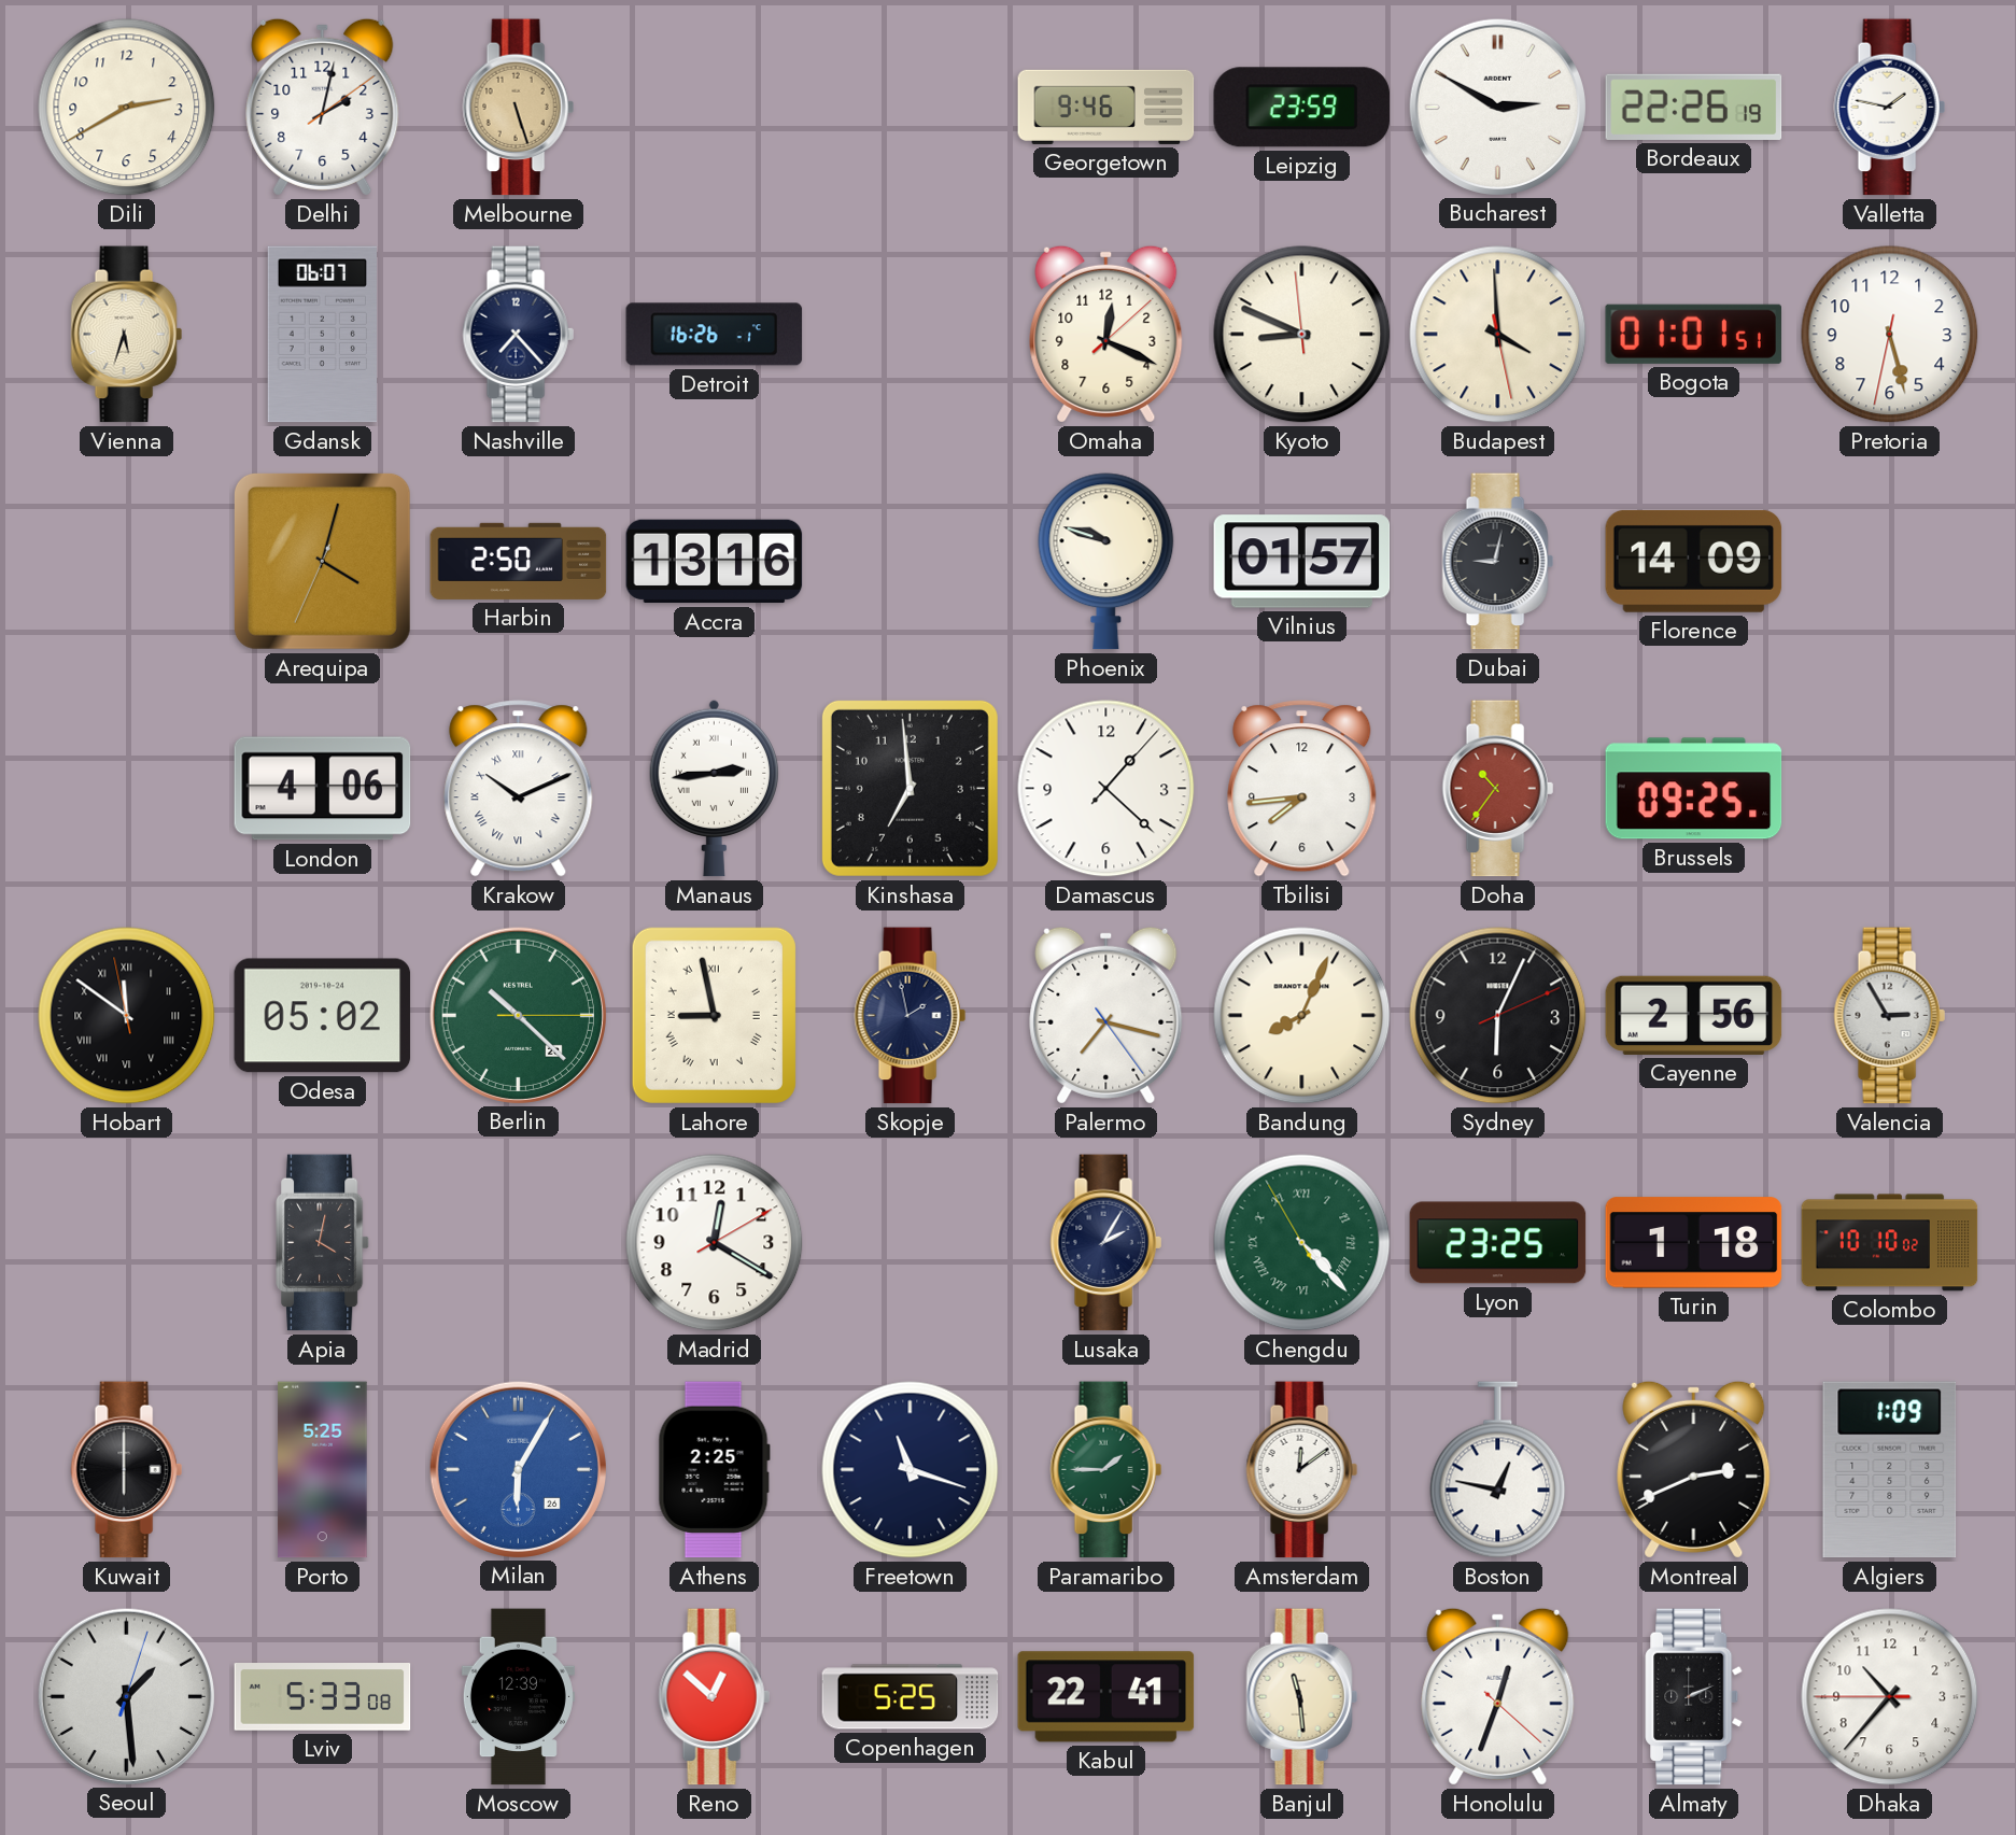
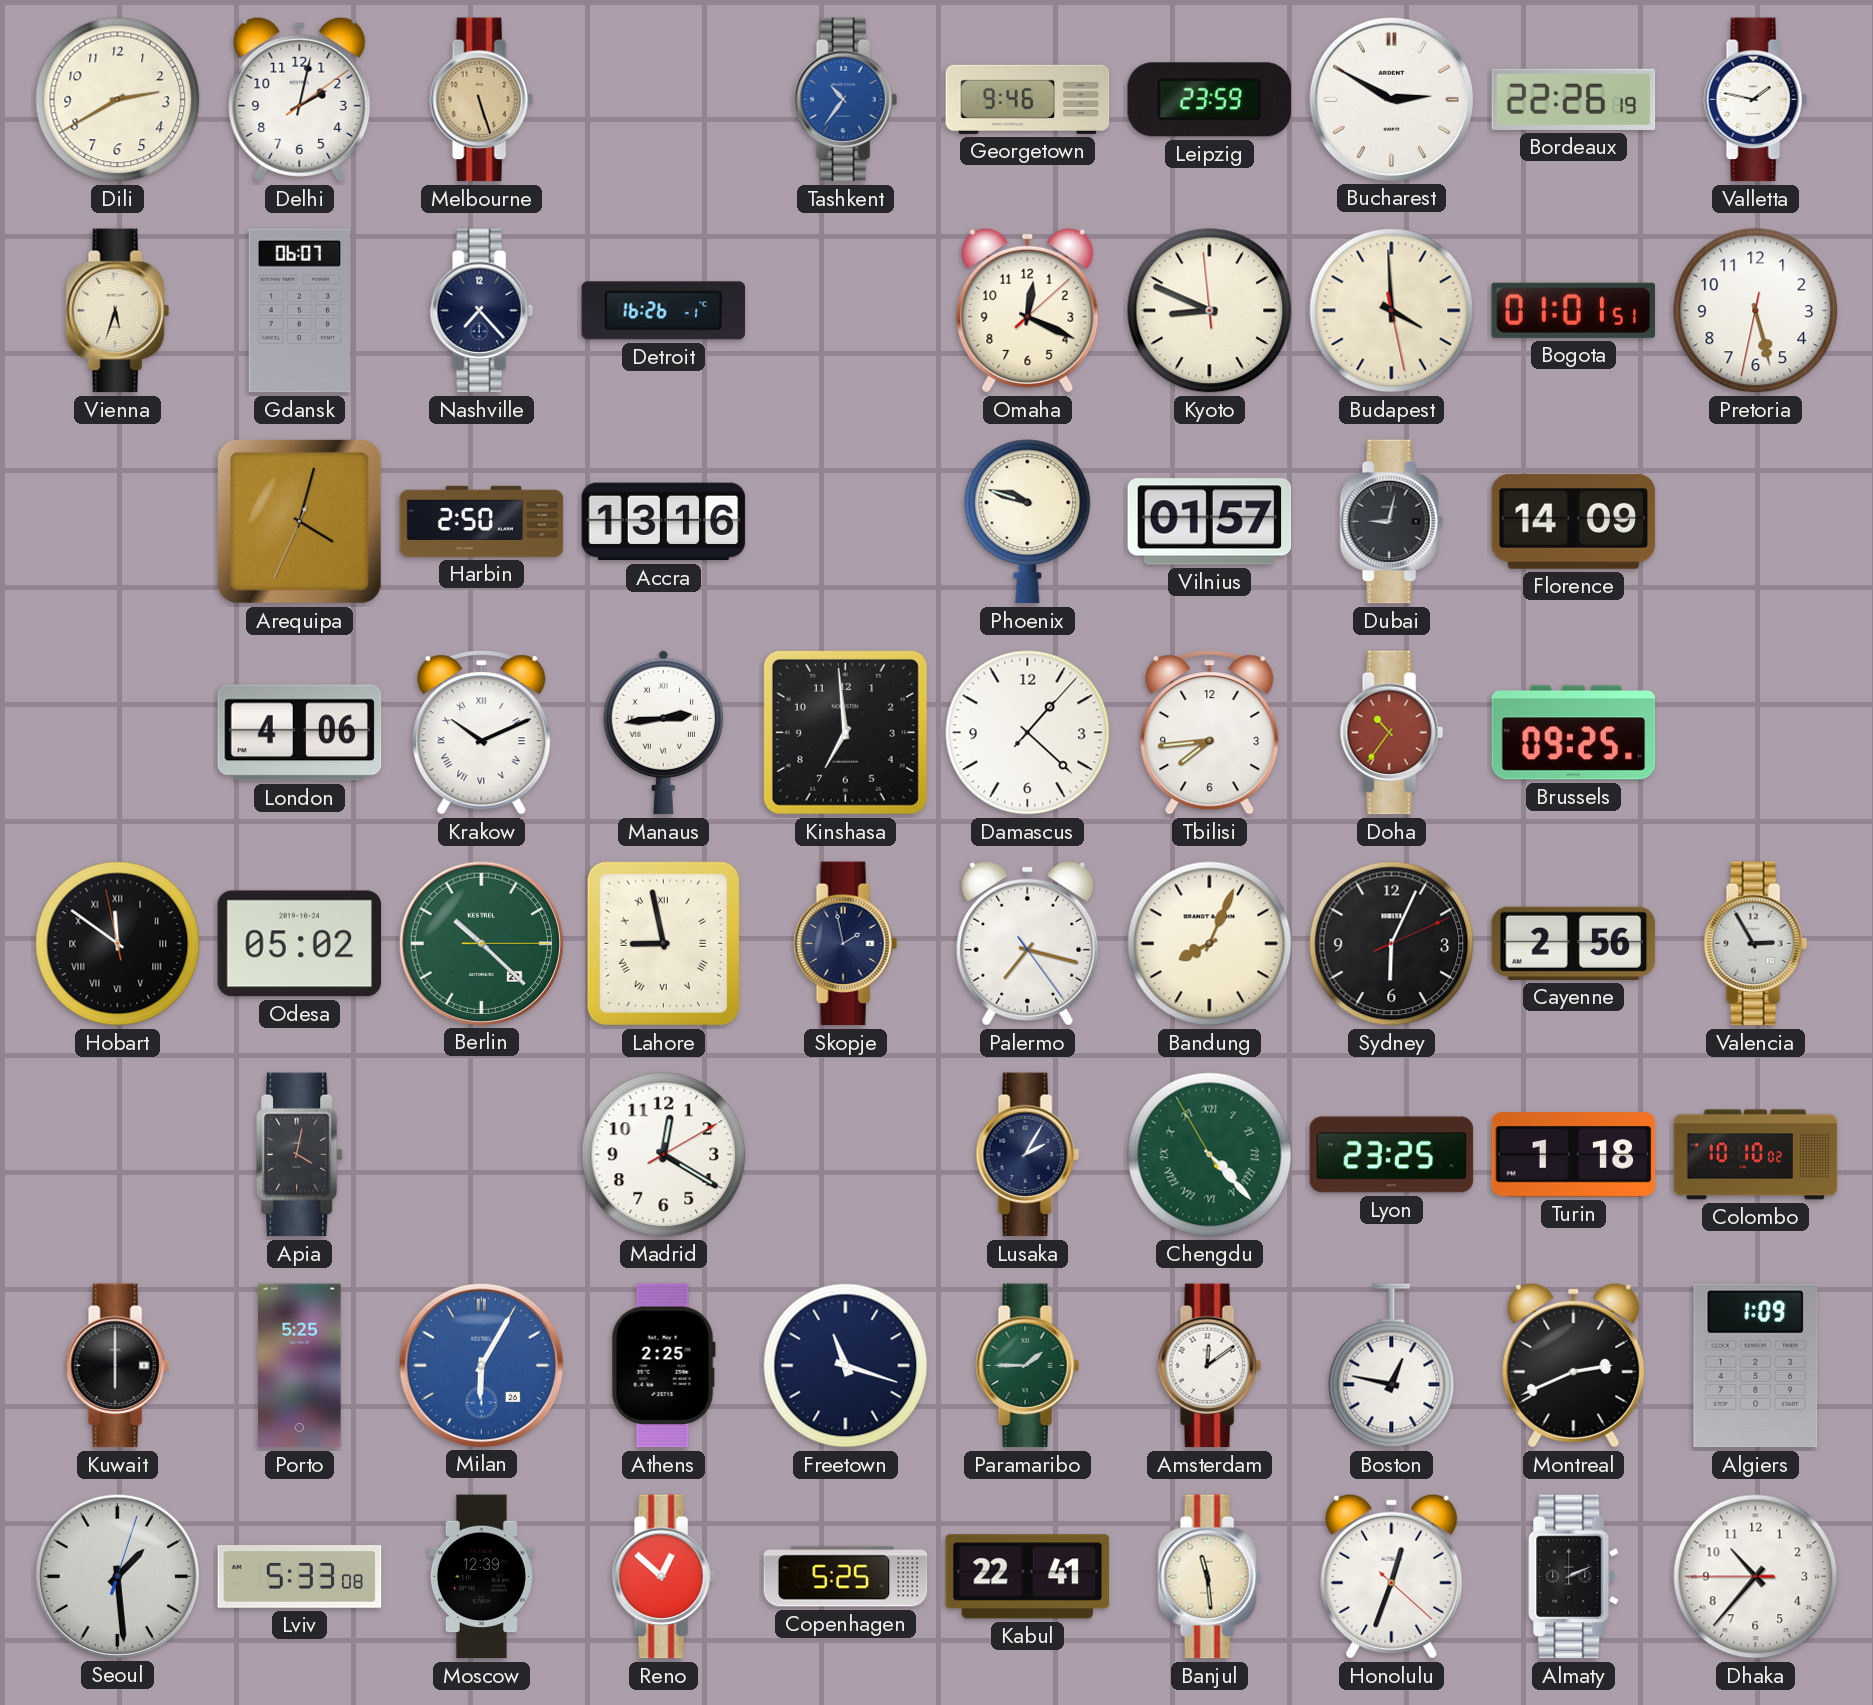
Tashkent: none -> 10:36
